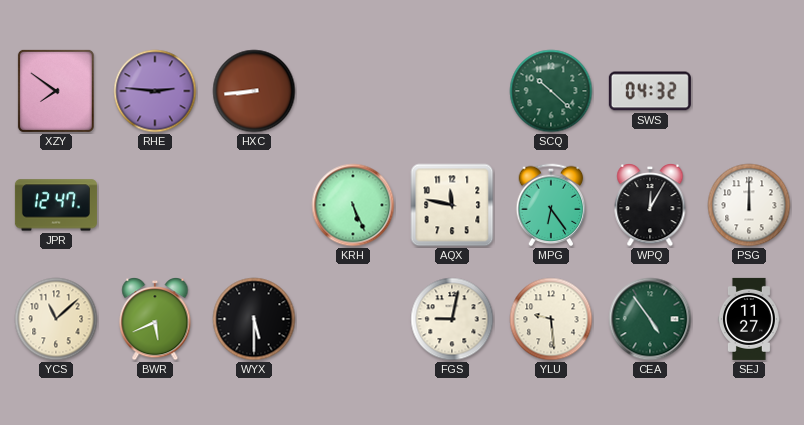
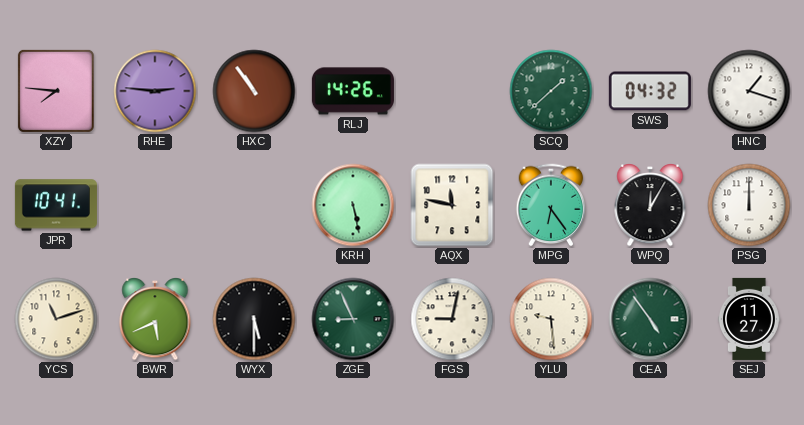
XZY: 7:51 -> 7:46
HXC: 8:44 -> 10:54
RLJ: none -> 14:26
SCQ: 10:22 -> 1:38
HNC: none -> 1:18
JPR: 12:47 -> 10:41
KRH: 5:26 -> 5:28
YCS: 11:08 -> 11:12
ZGE: none -> 8:56
